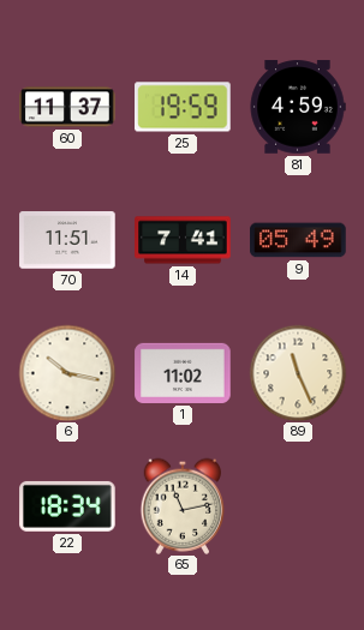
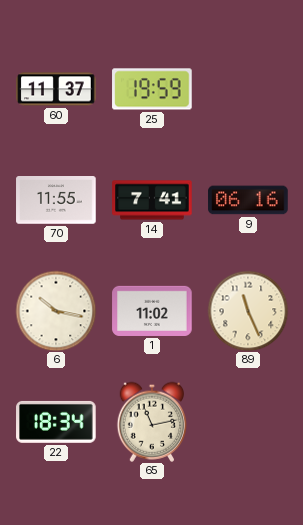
81: 4:59 -> none
70: 11:51 -> 11:55
9: 05:49 -> 06:16
